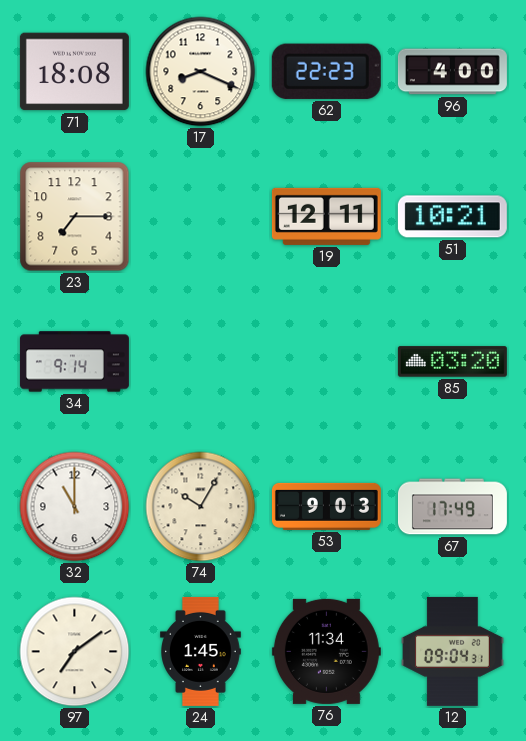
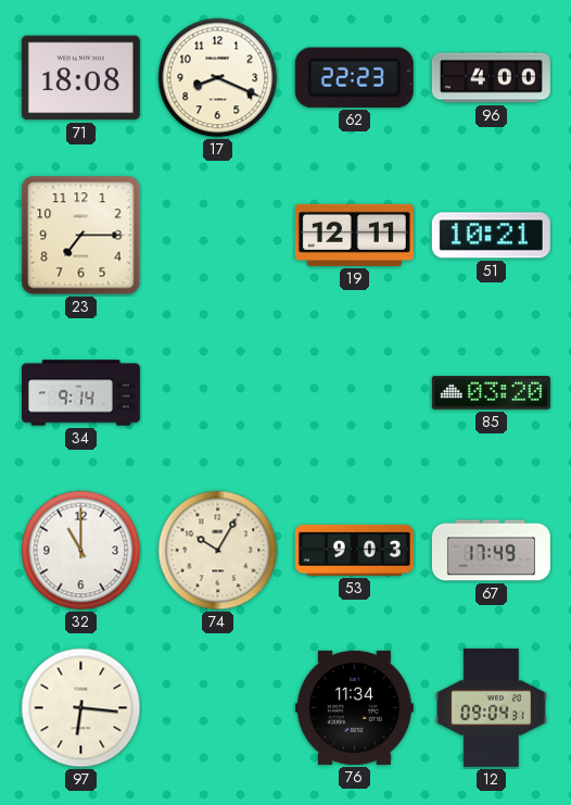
97: 7:09 -> 6:16
24: 1:45 -> none
